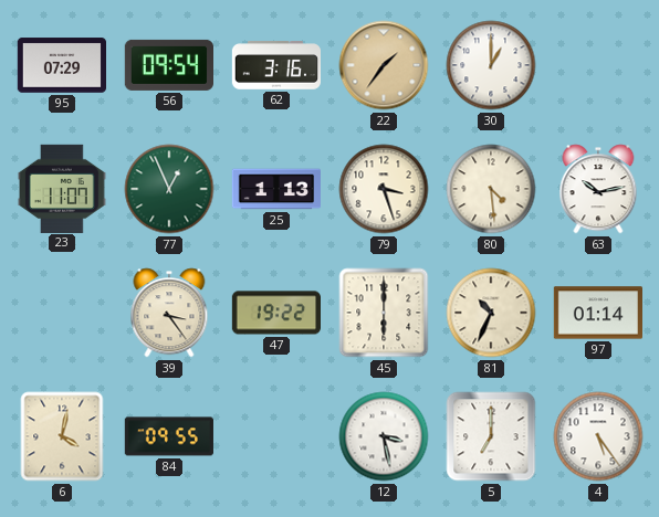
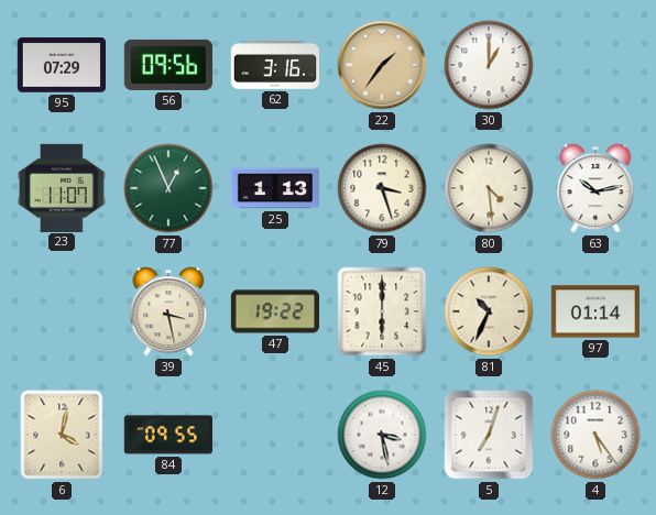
56: 09:54 -> 09:56
39: 3:24 -> 3:28
5: 7:00 -> 7:03
